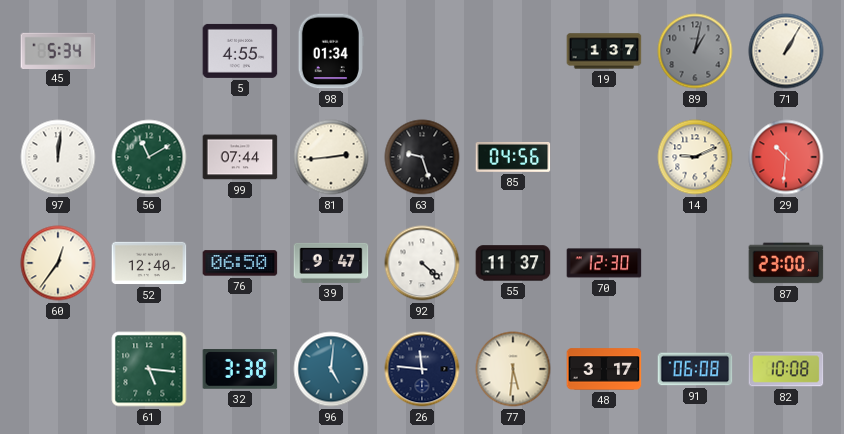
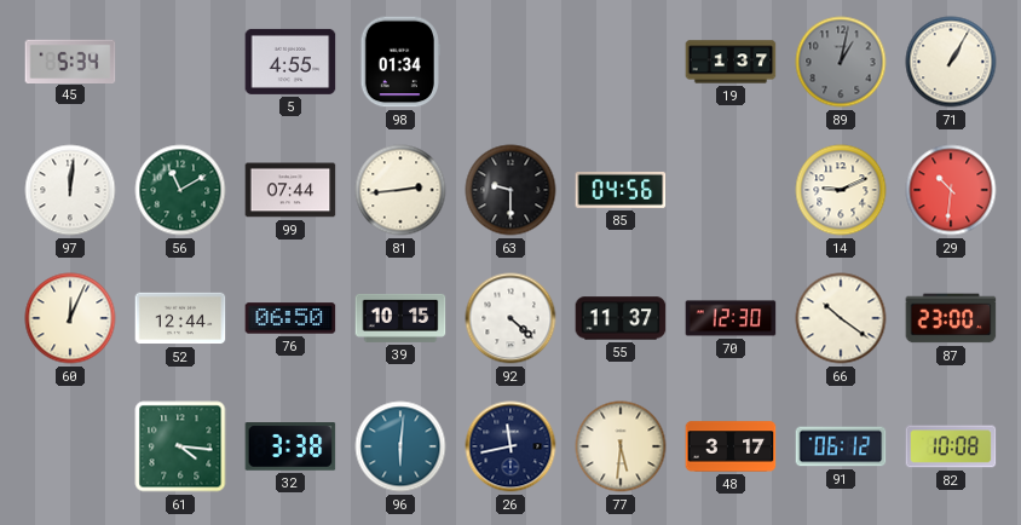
63: 9:27 -> 9:30
60: 12:36 -> 12:04
52: 12:40 -> 12:44
39: 9:47 -> 10:15
66: none -> 10:21
61: 5:16 -> 4:16
96: 5:01 -> 6:01
26: 11:46 -> 11:43
91: 06:08 -> 06:12
